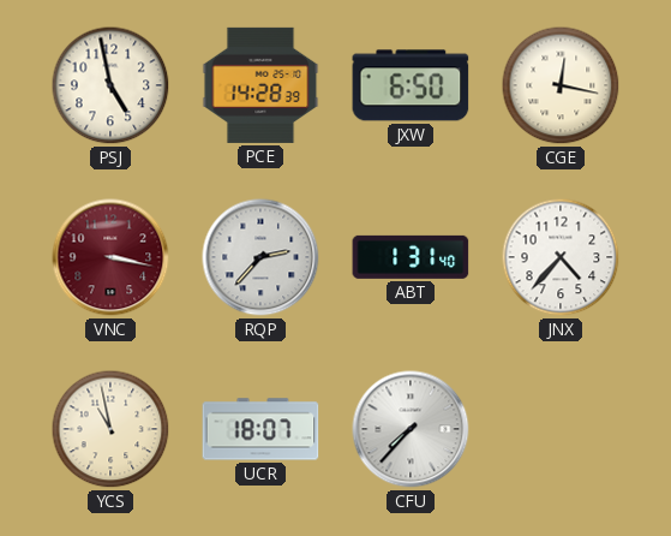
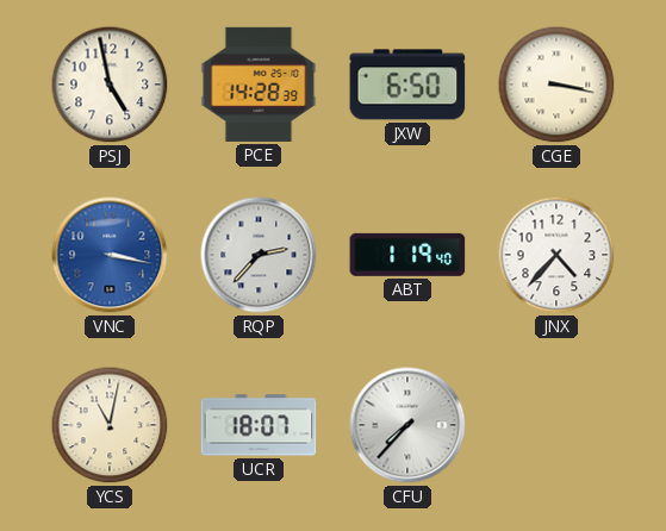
CGE: 12:17 -> 3:17
VNC dial: burgundy -> blue
ABT: 1:31 -> 1:19
YCS: 10:58 -> 11:02
